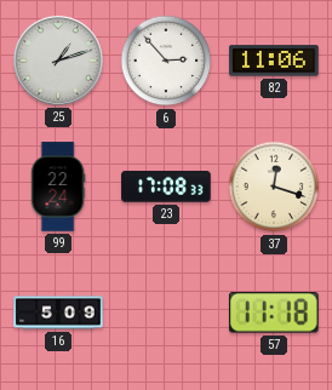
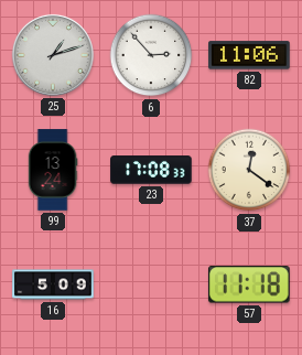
99: 22:24 -> 13:24
37: 12:18 -> 12:21
